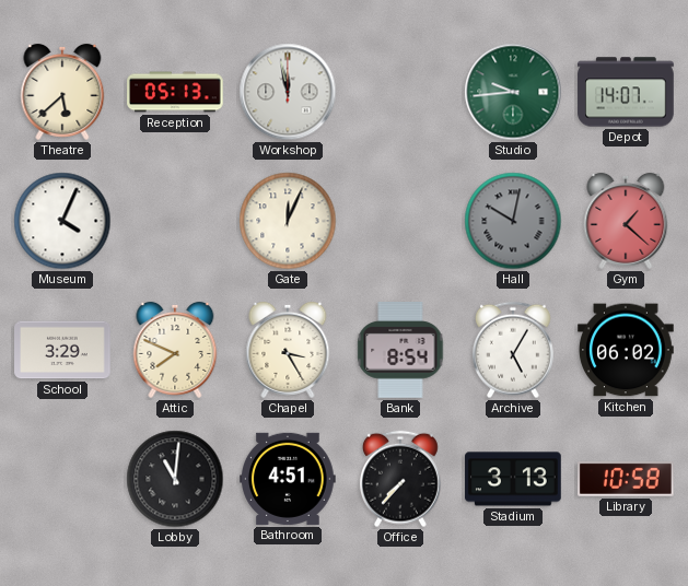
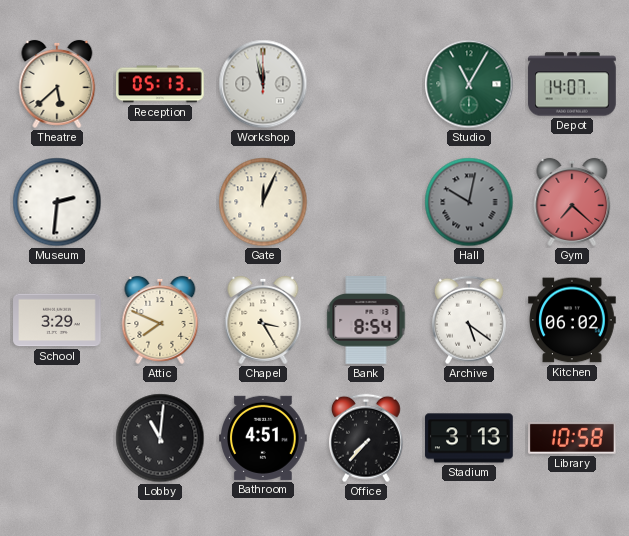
Studio: 9:44 -> 11:05
Museum: 4:04 -> 2:31
Gym: 1:22 -> 7:22
Archive: 5:05 -> 5:21
